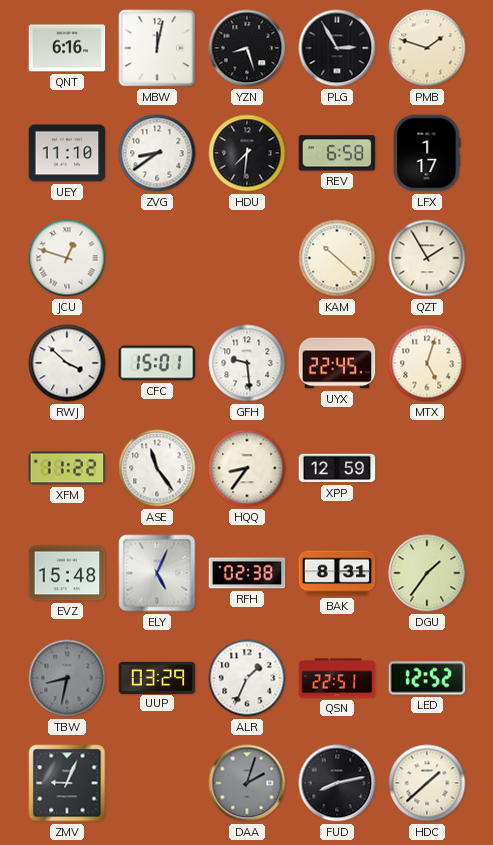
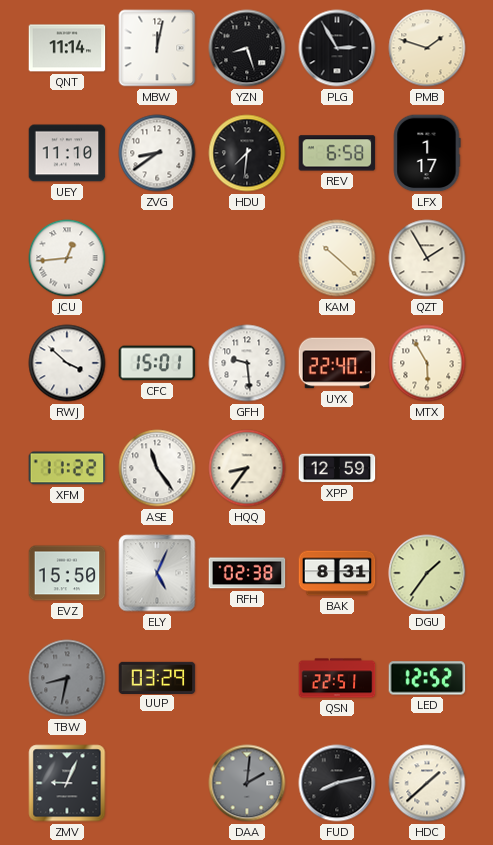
QNT: 6:16 -> 11:14
JCU: 12:48 -> 12:44
UYX: 22:45 -> 22:40
MTX: 5:03 -> 5:55
EVZ: 15:48 -> 15:50
ALR: 1:34 -> none
DAA: 2:03 -> 2:01
